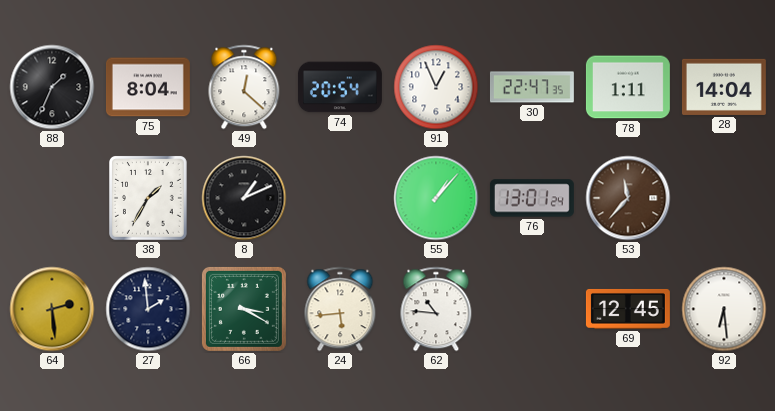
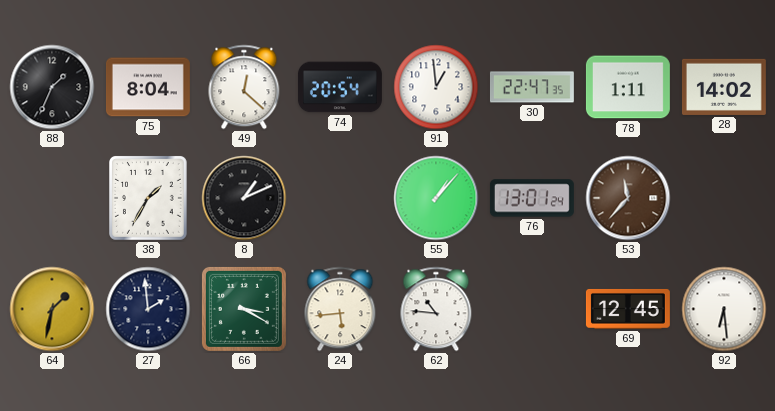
91: 12:56 -> 12:59
28: 14:04 -> 14:02
64: 2:29 -> 1:32
